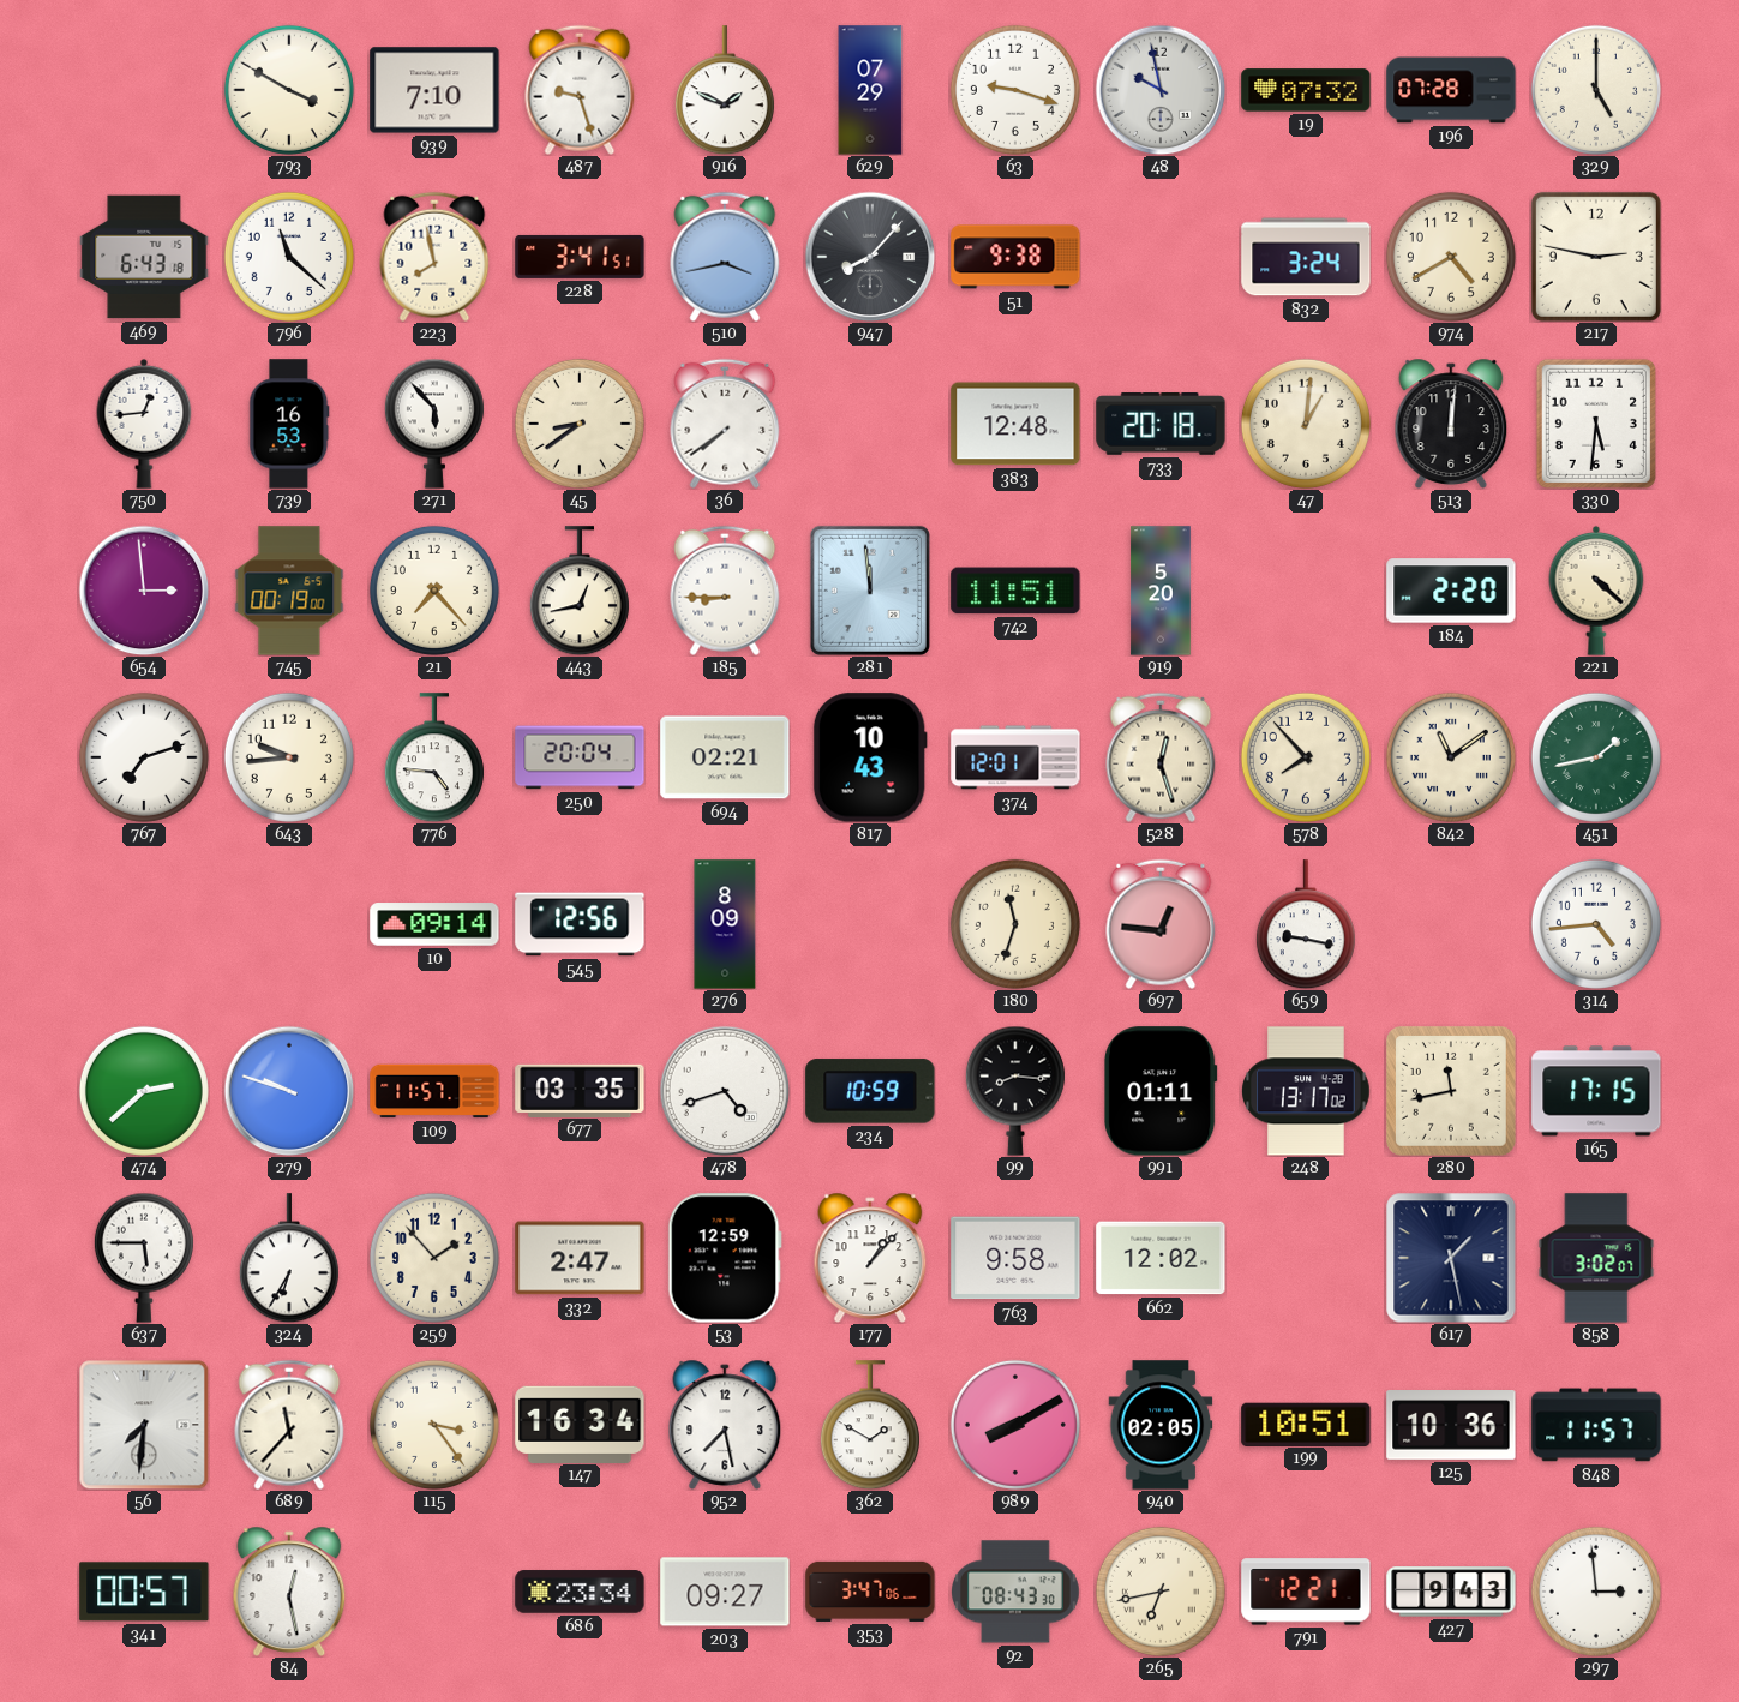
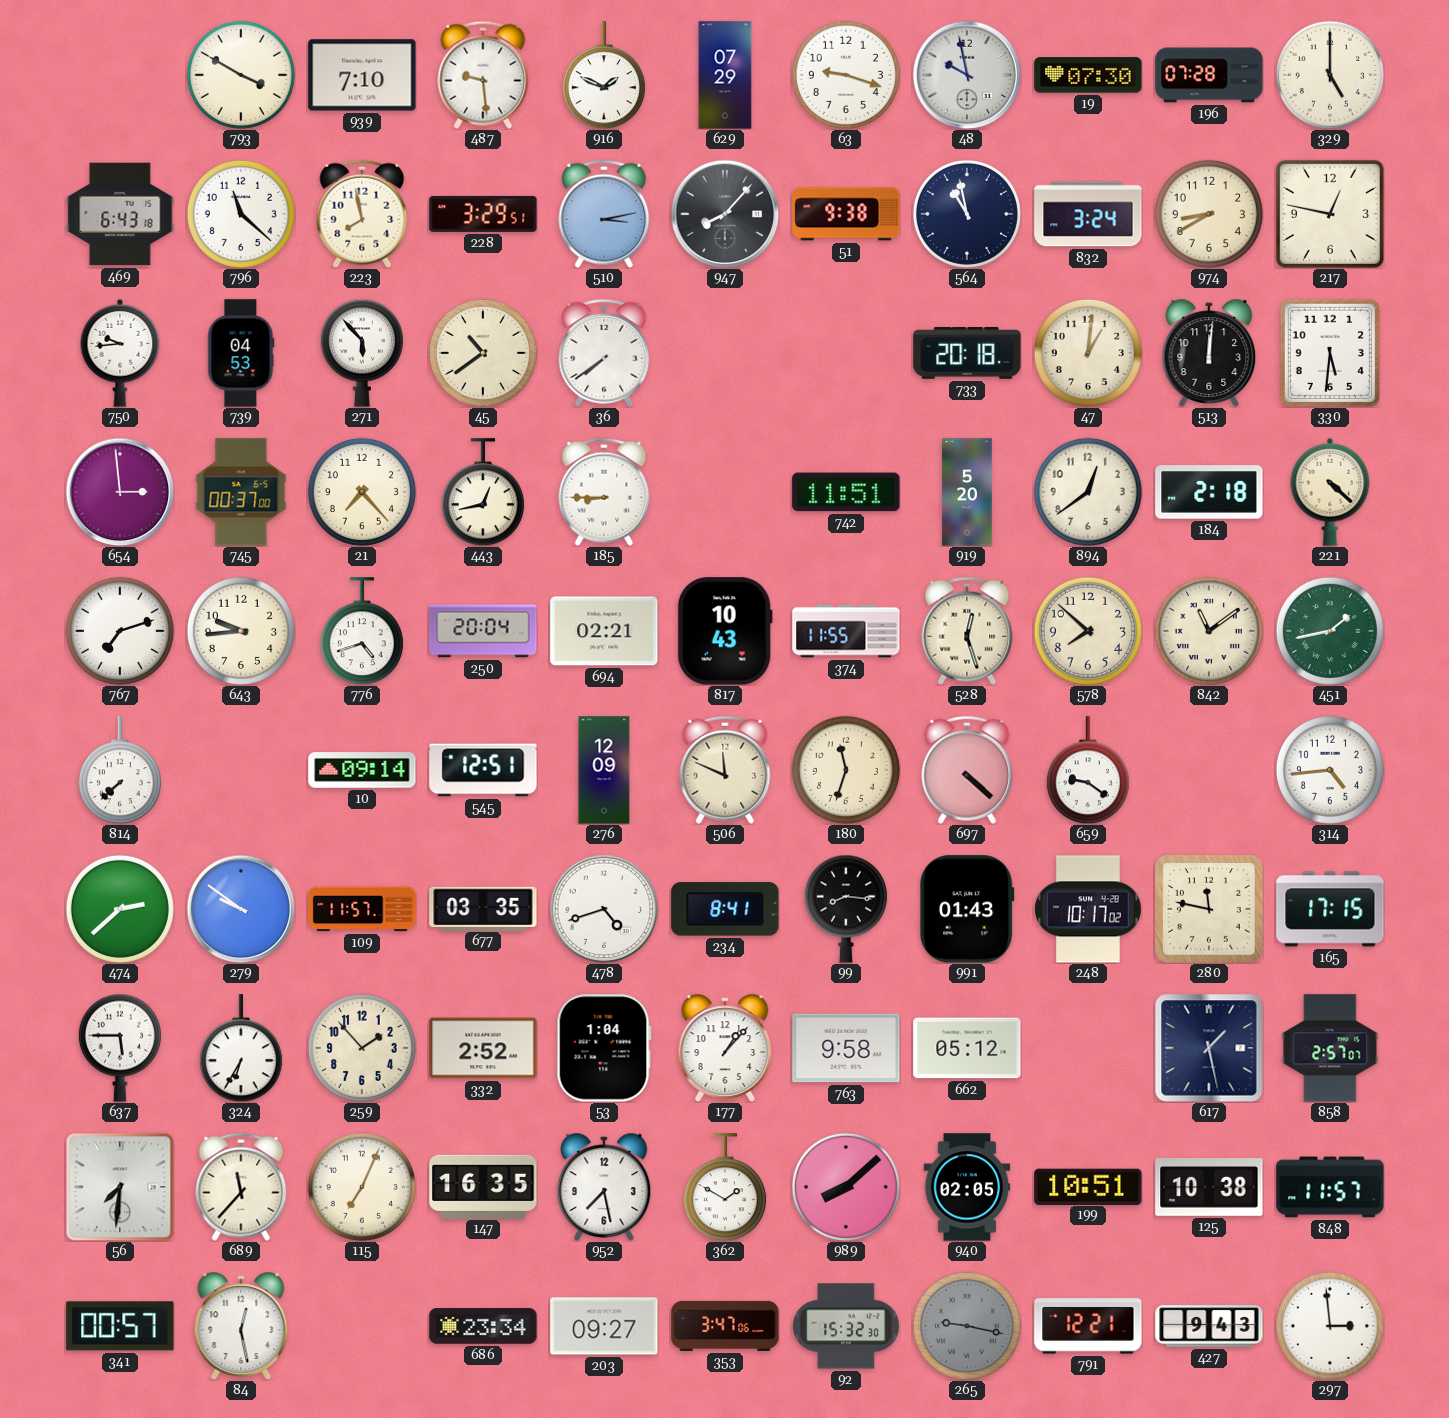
487: 9:27 -> 9:29
19: 07:32 -> 07:30
228: 3:41 -> 3:29
510: 3:43 -> 3:13
564: none -> 10:58
974: 4:40 -> 8:40
217: 2:47 -> 12:47
750: 12:44 -> 9:44
739: 16:53 -> 04:53
45: 8:39 -> 10:39
383: 12:48 -> none
745: 00:19 -> 00:37
281: 11:59 -> none
894: none -> 12:39
184: 2:20 -> 2:18
776: 4:46 -> 4:42
374: 12:01 -> 11:55
578: 7:53 -> 7:52
814: none -> 7:38
545: 12:56 -> 12:51
276: 8:09 -> 12:09
506: none -> 11:49
697: 12:46 -> 4:22
659: 9:17 -> 9:21
279: 9:48 -> 9:51
234: 10:59 -> 8:41
991: 01:11 -> 01:43
248: 13:17 -> 10:17
280: 11:43 -> 11:47
332: 2:47 -> 2:52
53: 12:59 -> 1:04
662: 12:02 -> 05:12
858: 3:02 -> 2:57
115: 3:24 -> 7:04
147: 16:34 -> 16:35
989: 8:10 -> 8:08
125: 10:36 -> 10:38
92: 08:43 -> 15:32
265: 6:43 -> 9:17
265 dial: cream -> grey
